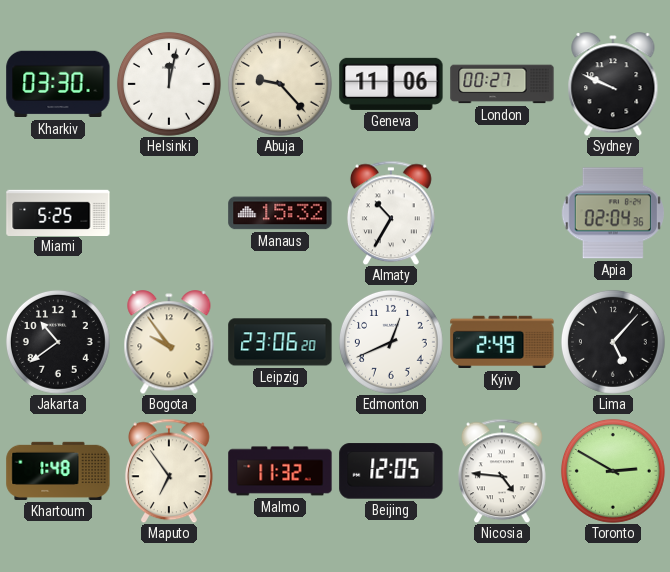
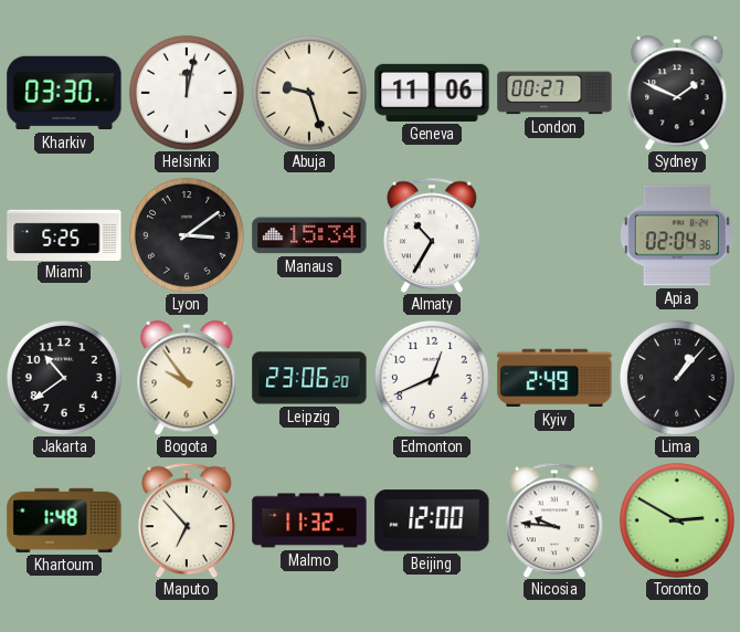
Abuja: 9:23 -> 9:27
Sydney: 9:49 -> 1:49
Lyon: none -> 3:09
Manaus: 15:32 -> 15:34
Lima: 5:07 -> 1:07
Maputo: 6:54 -> 6:53
Beijing: 12:05 -> 12:00
Nicosia: 4:46 -> 9:46
